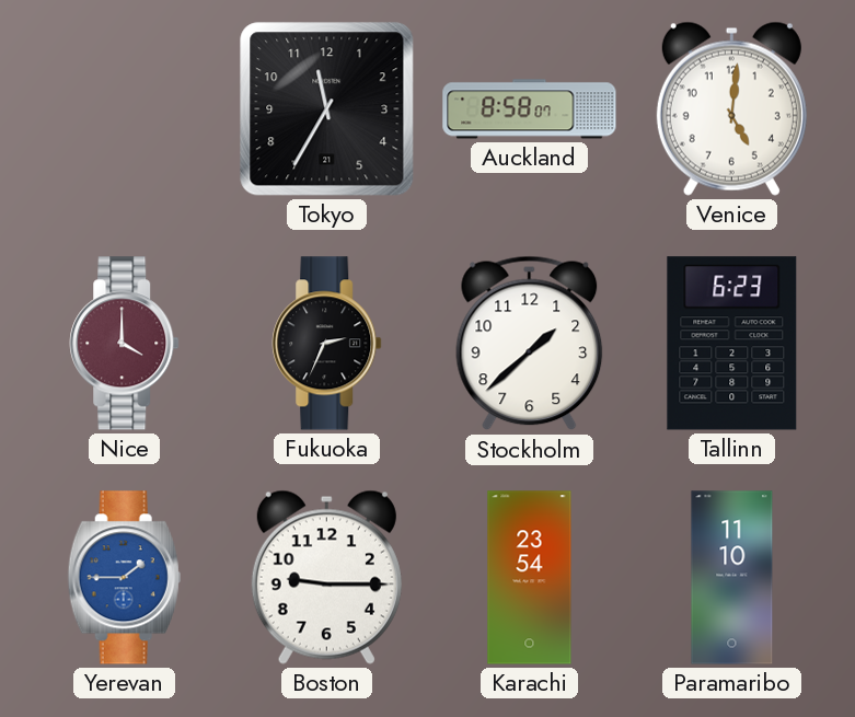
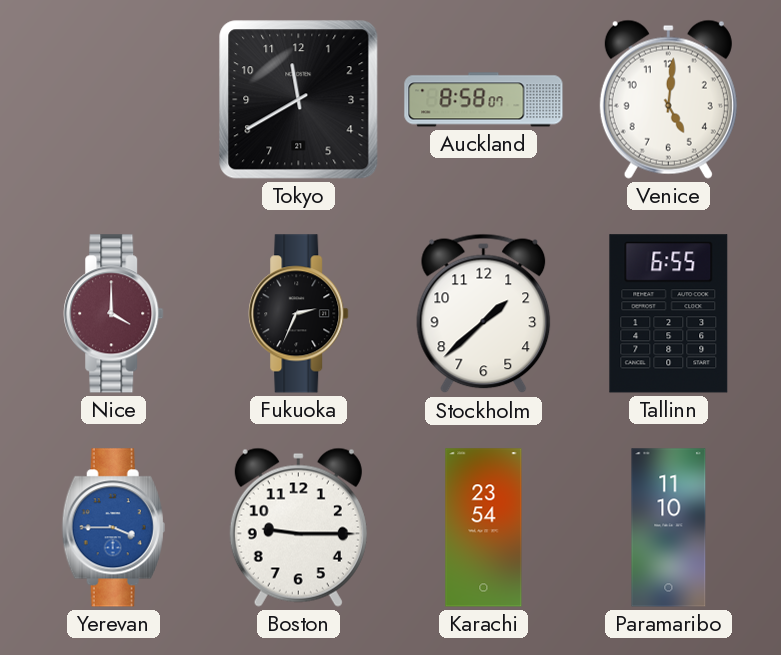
Tokyo: 11:35 -> 11:40
Tallinn: 6:23 -> 6:55
Yerevan: 1:45 -> 3:45
